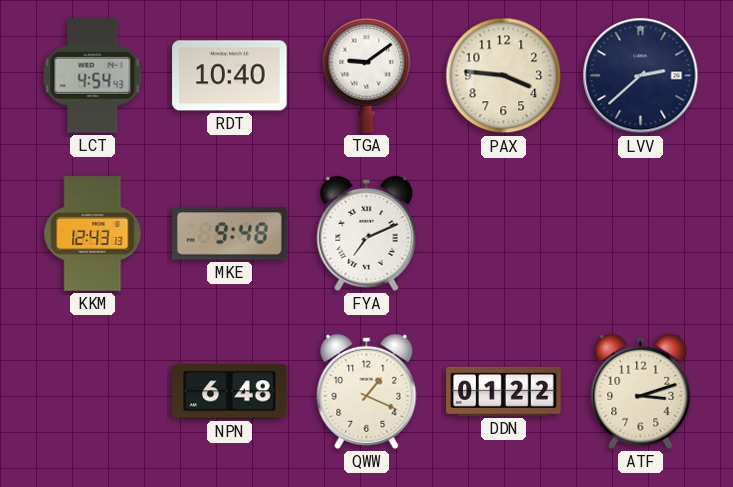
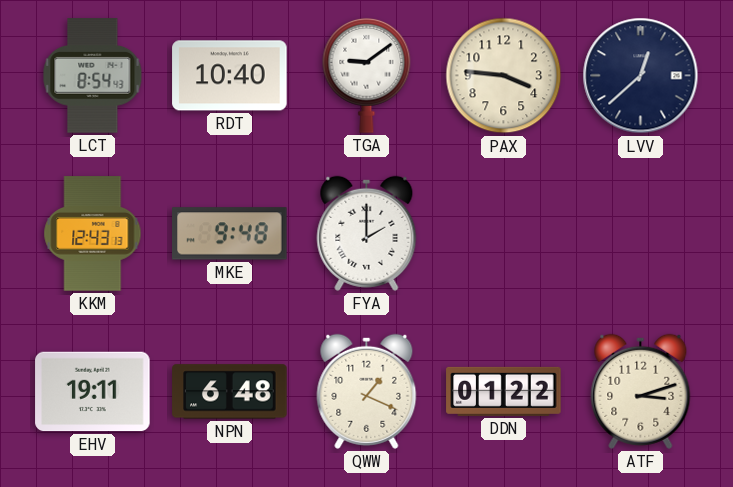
LCT: 4:54 -> 8:54
LVV: 2:38 -> 12:38
FYA: 7:11 -> 2:00
EHV: none -> 19:11
